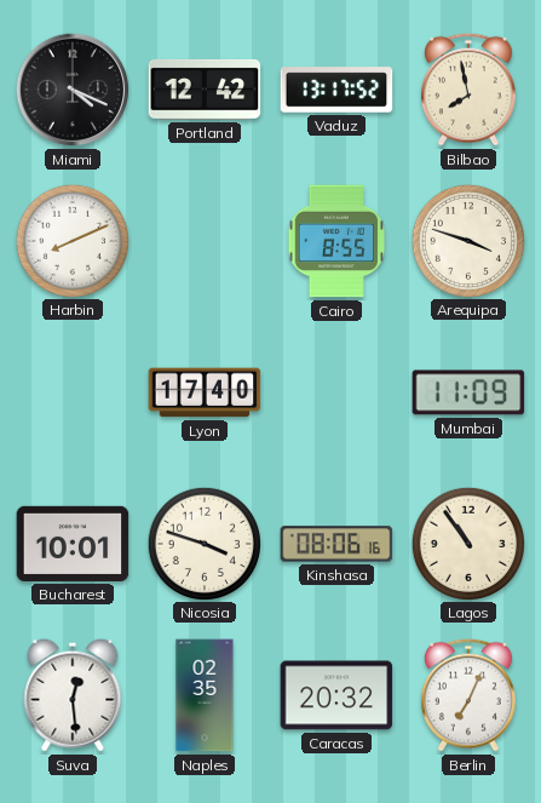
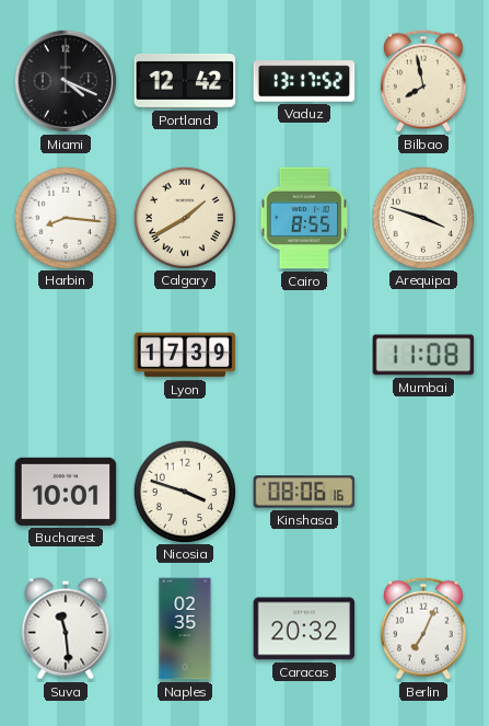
Harbin: 8:11 -> 8:16
Calgary: none -> 1:40
Lyon: 17:40 -> 17:39
Mumbai: 11:09 -> 11:08
Lagos: 10:54 -> none
Suva: 12:29 -> 11:29
